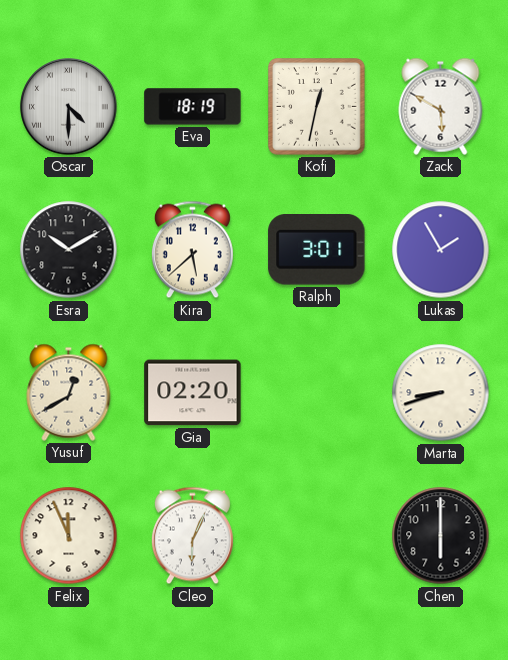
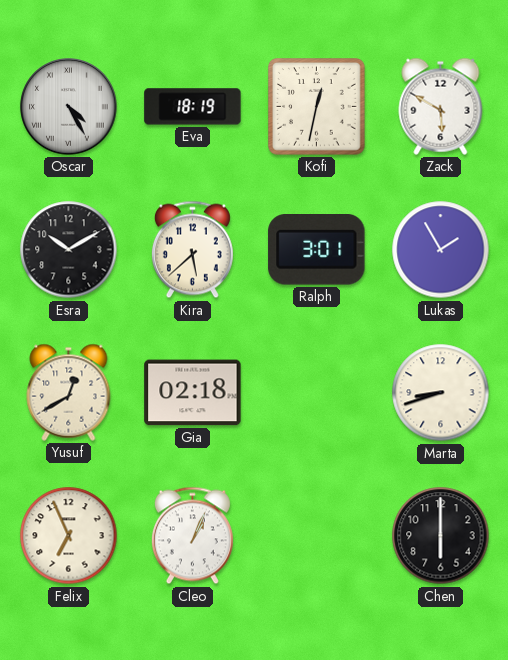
Oscar: 4:30 -> 4:25
Gia: 02:20 -> 02:18
Felix: 11:56 -> 6:56
Cleo: 6:04 -> 1:04
